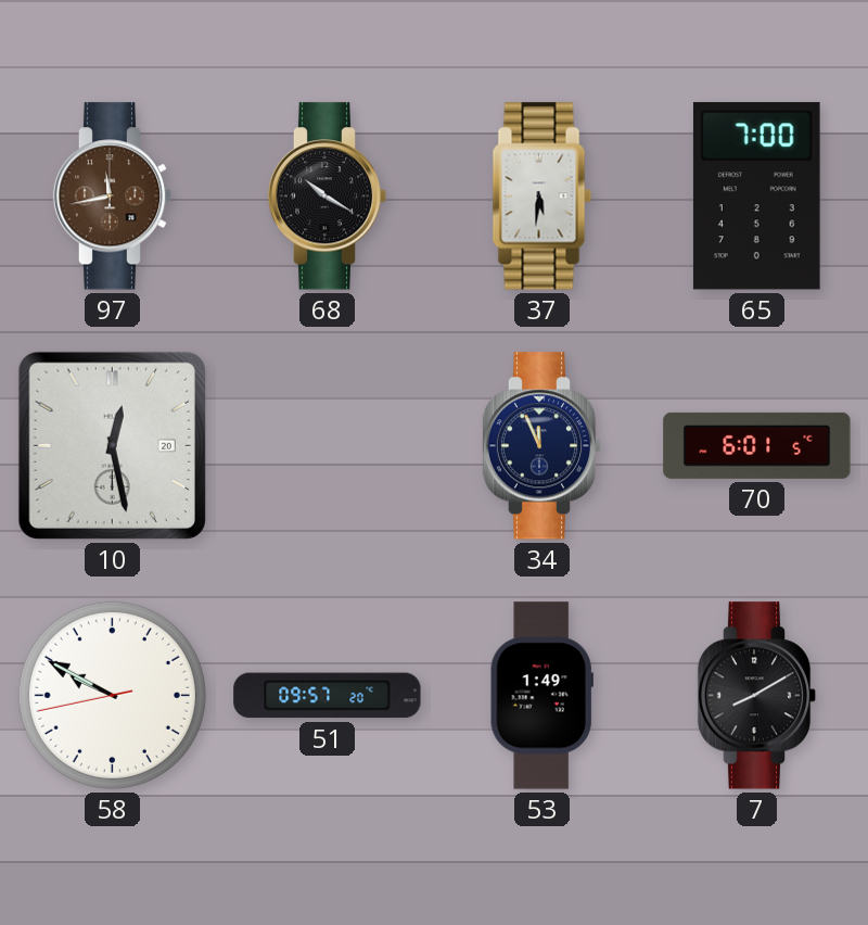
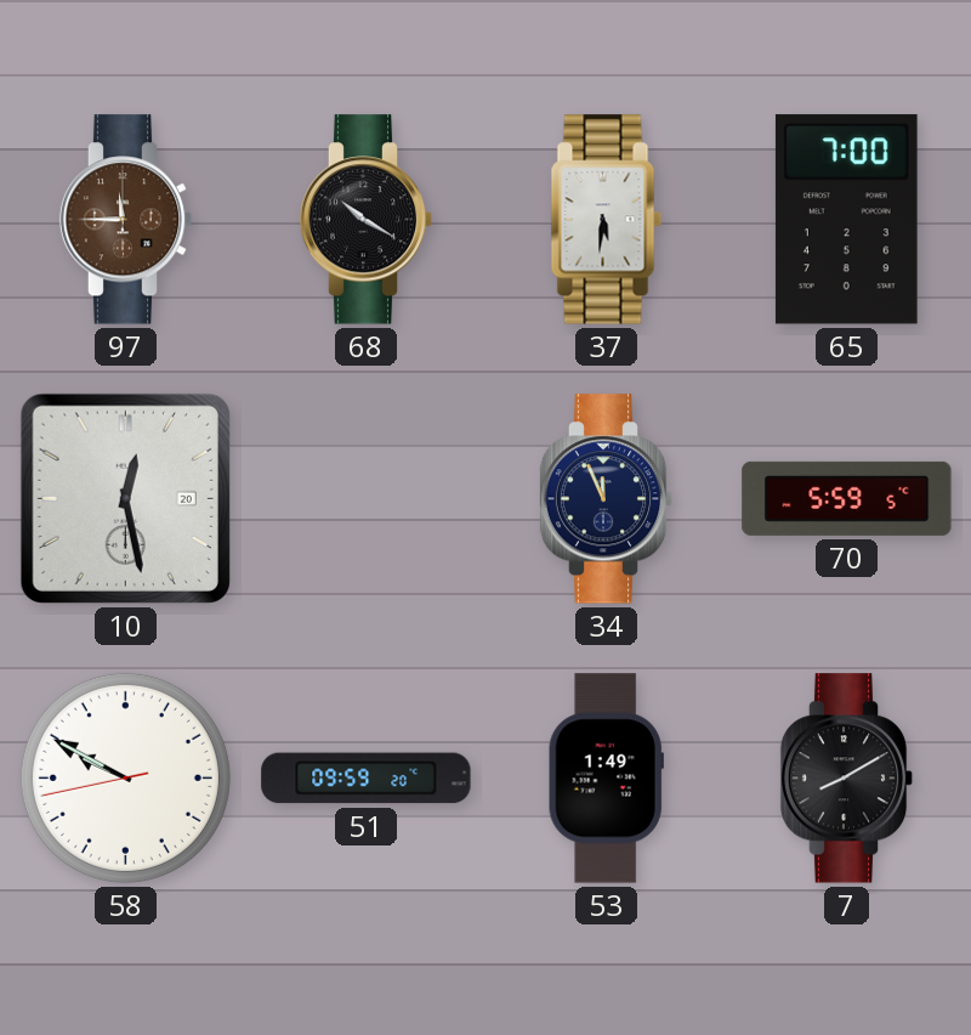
97: 11:43 -> 11:45
70: 6:01 -> 5:59
51: 09:57 -> 09:59
